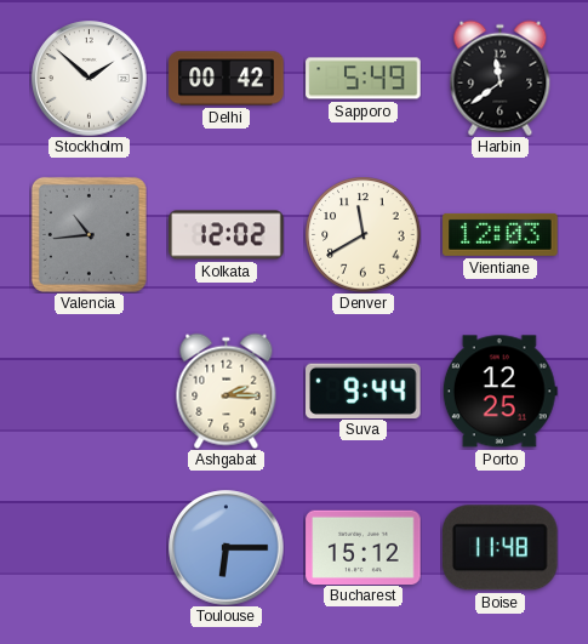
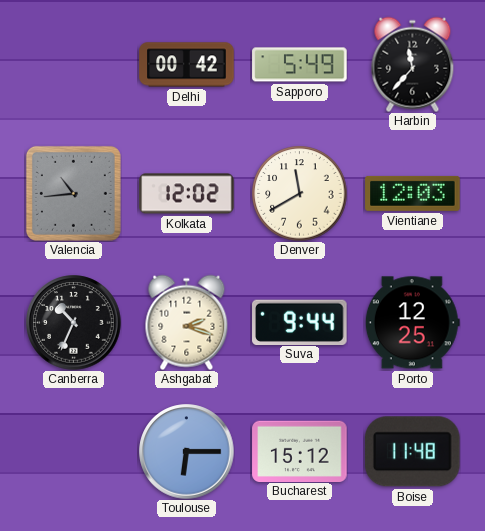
Stockholm: 1:52 -> none
Harbin: 11:39 -> 11:37
Canberra: none -> 10:34
Ashgabat: 2:15 -> 2:18
